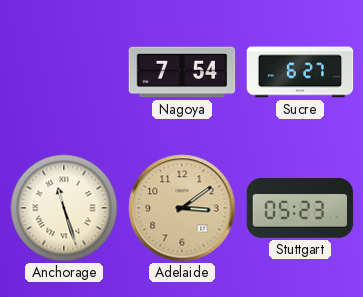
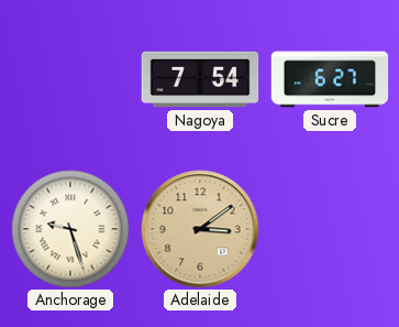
Anchorage: 11:27 -> 9:27
Stuttgart: 05:23 -> none
